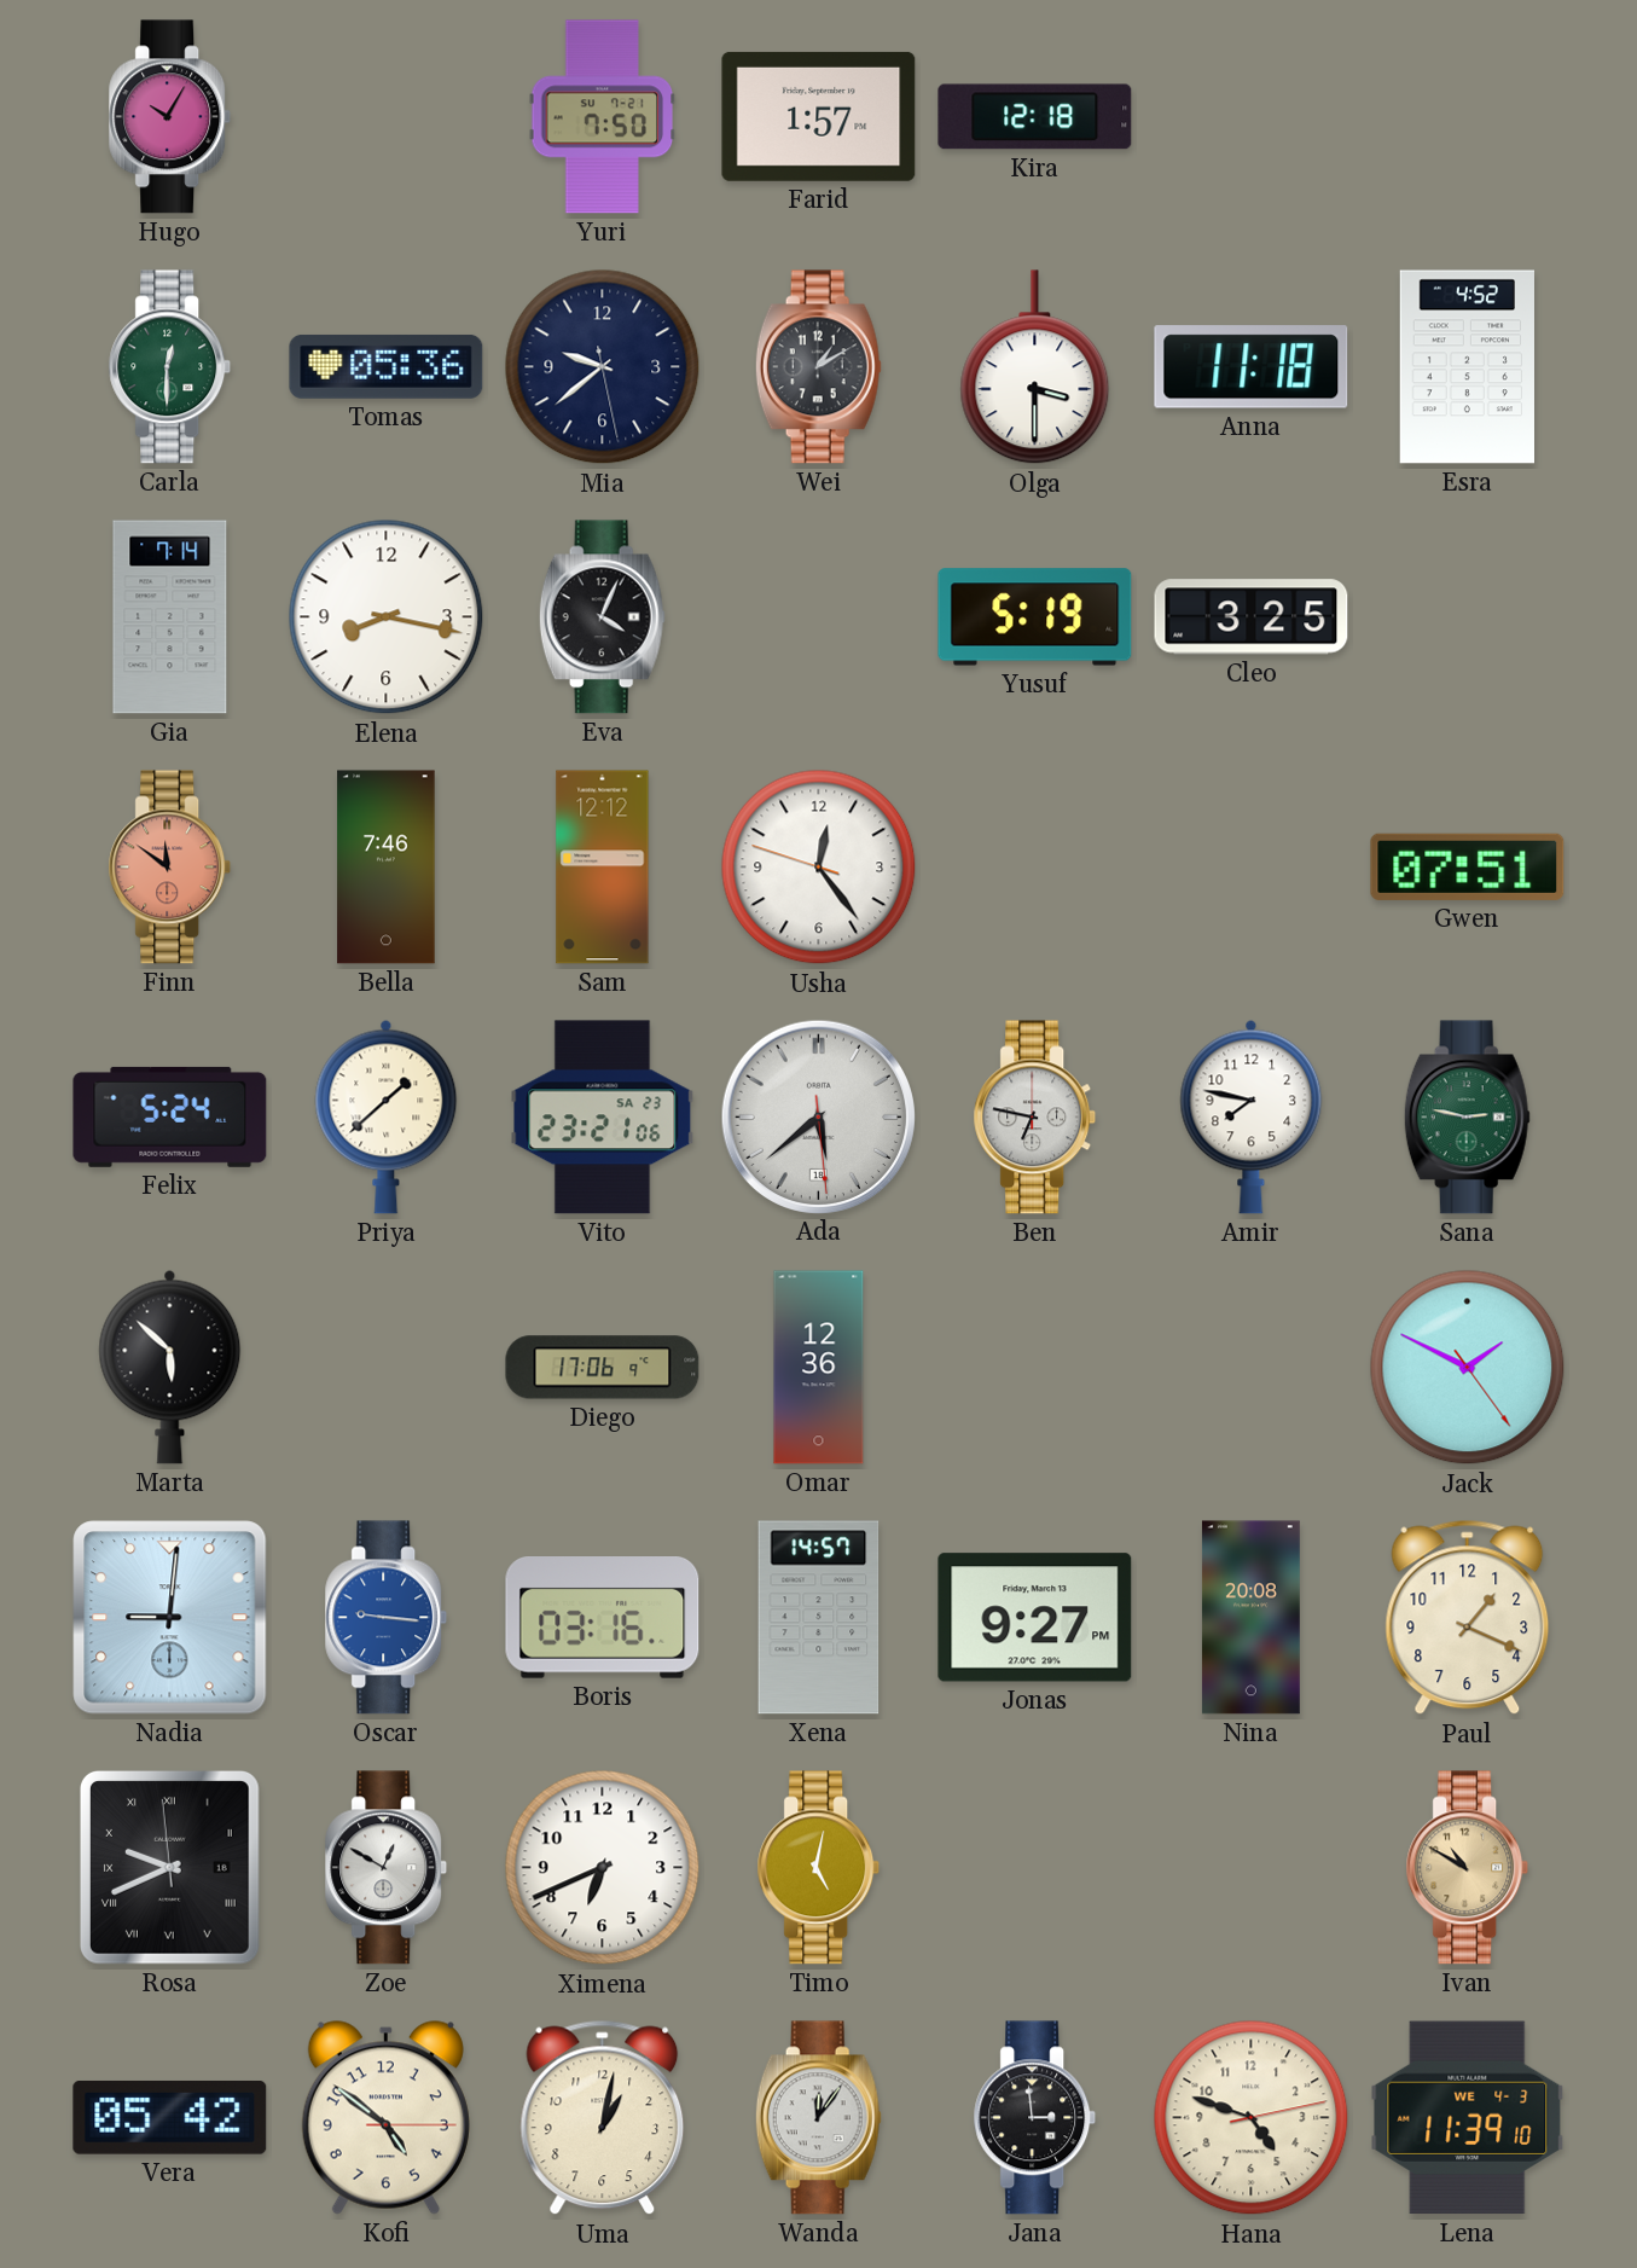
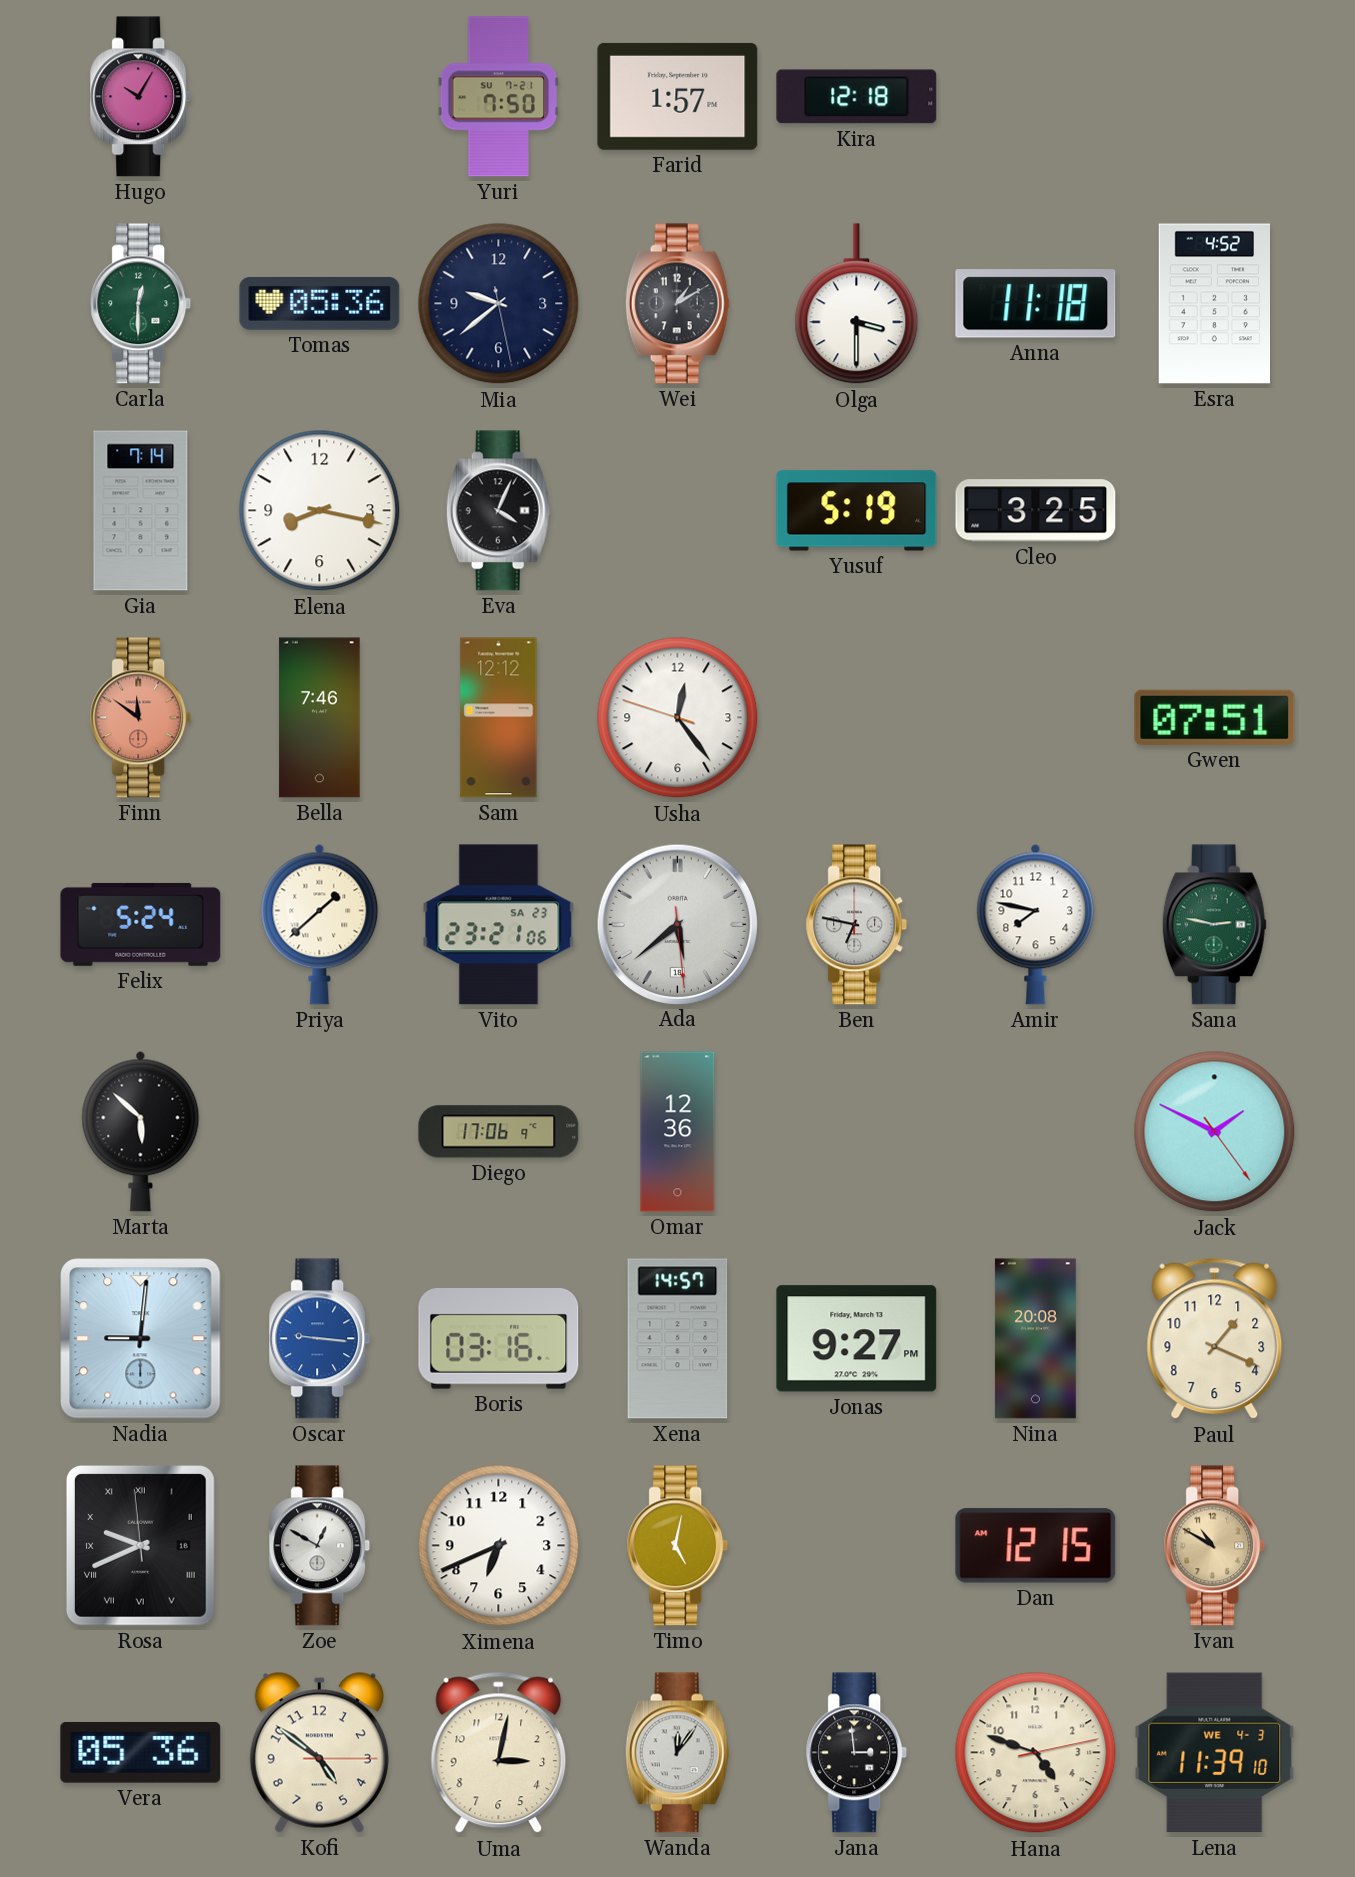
Dan: none -> 12:15
Vera: 05:42 -> 05:36
Uma: 1:02 -> 3:02
